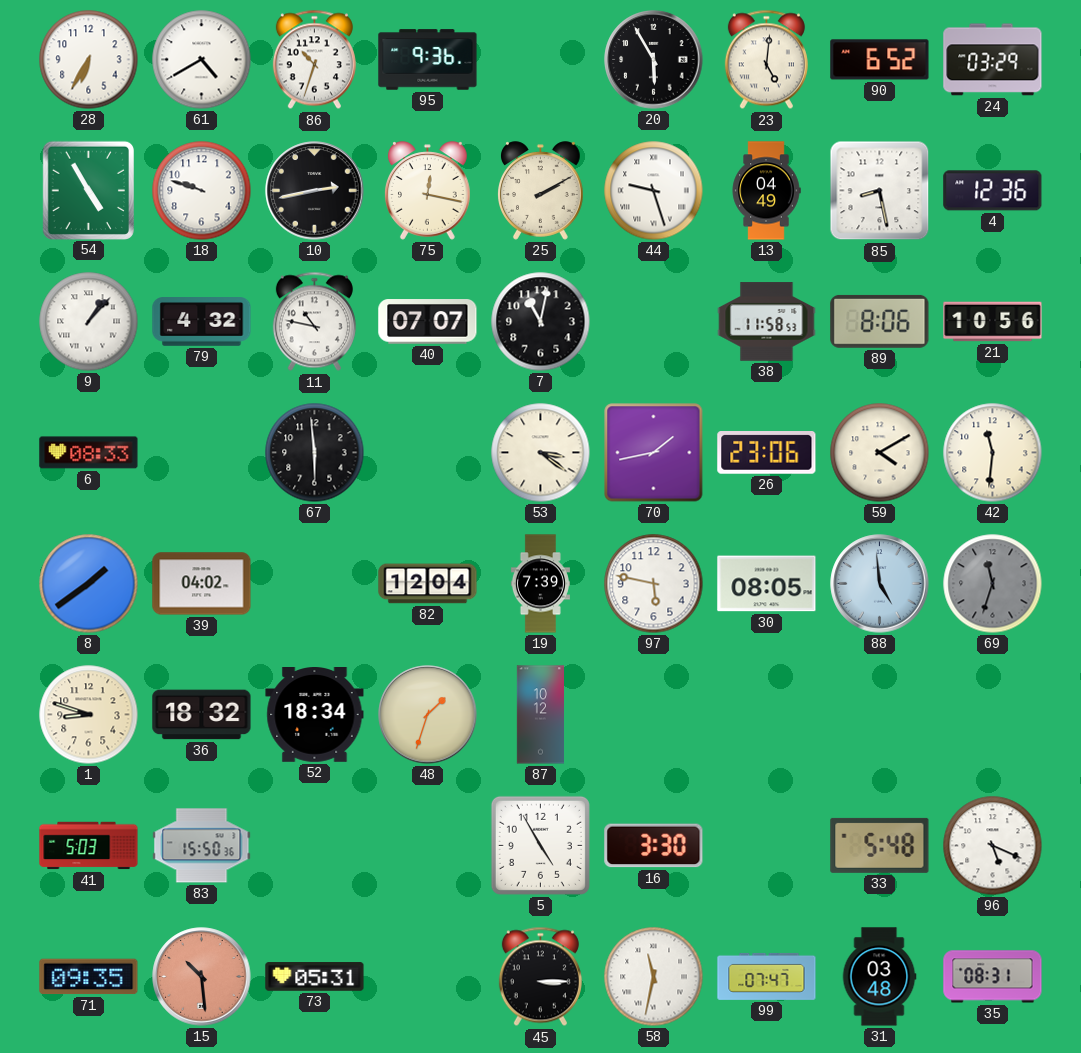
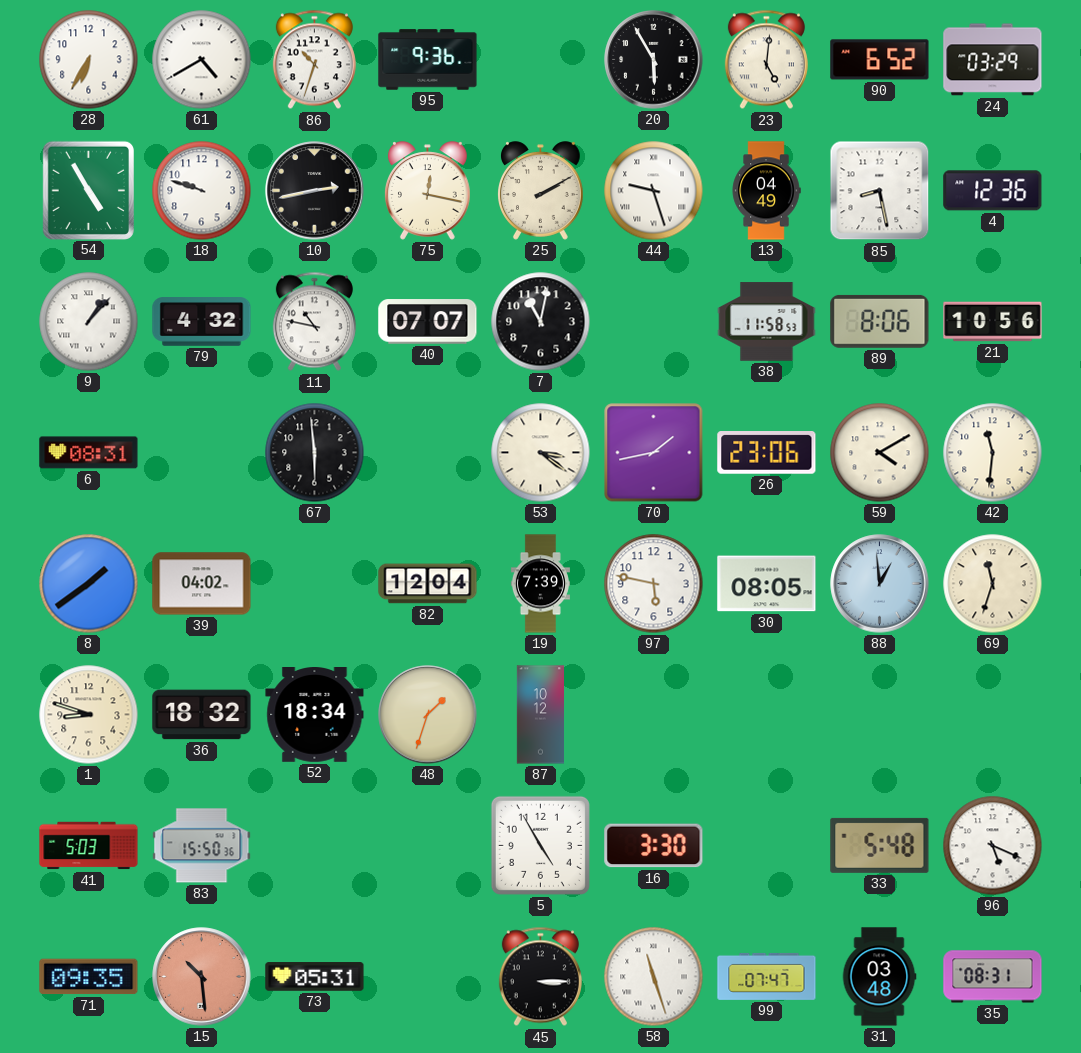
6: 08:33 -> 08:31
88: 4:59 -> 12:59
69 dial: grey -> cream
58: 11:32 -> 11:27
